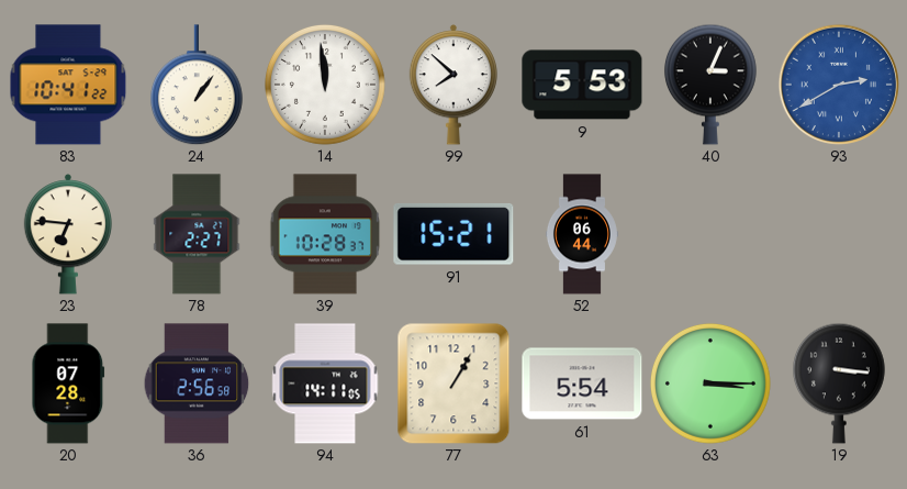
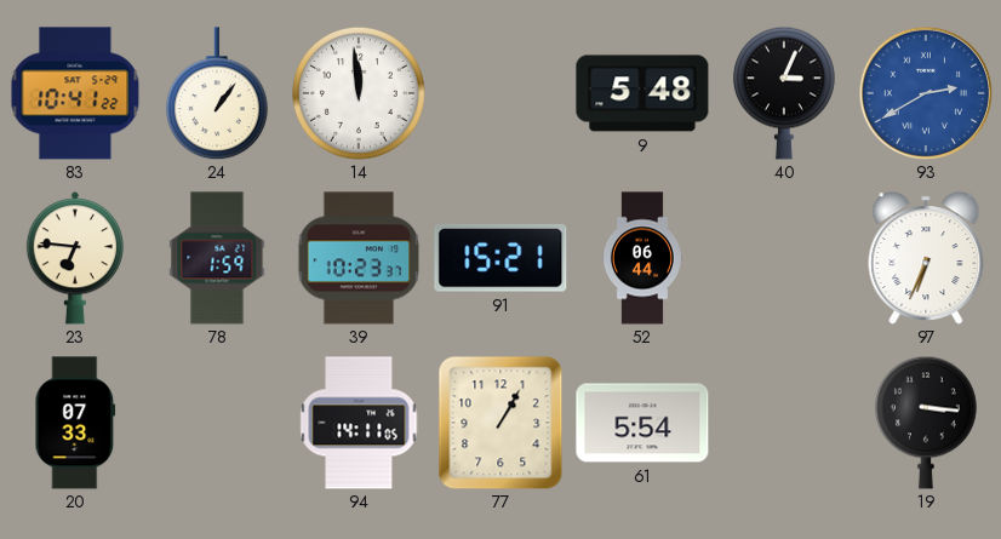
99: 7:52 -> none
9: 5:53 -> 5:48
78: 2:27 -> 1:59
39: 10:28 -> 10:23
97: none -> 6:34
20: 07:28 -> 07:33
36: 2:56 -> none
63: 3:15 -> none
